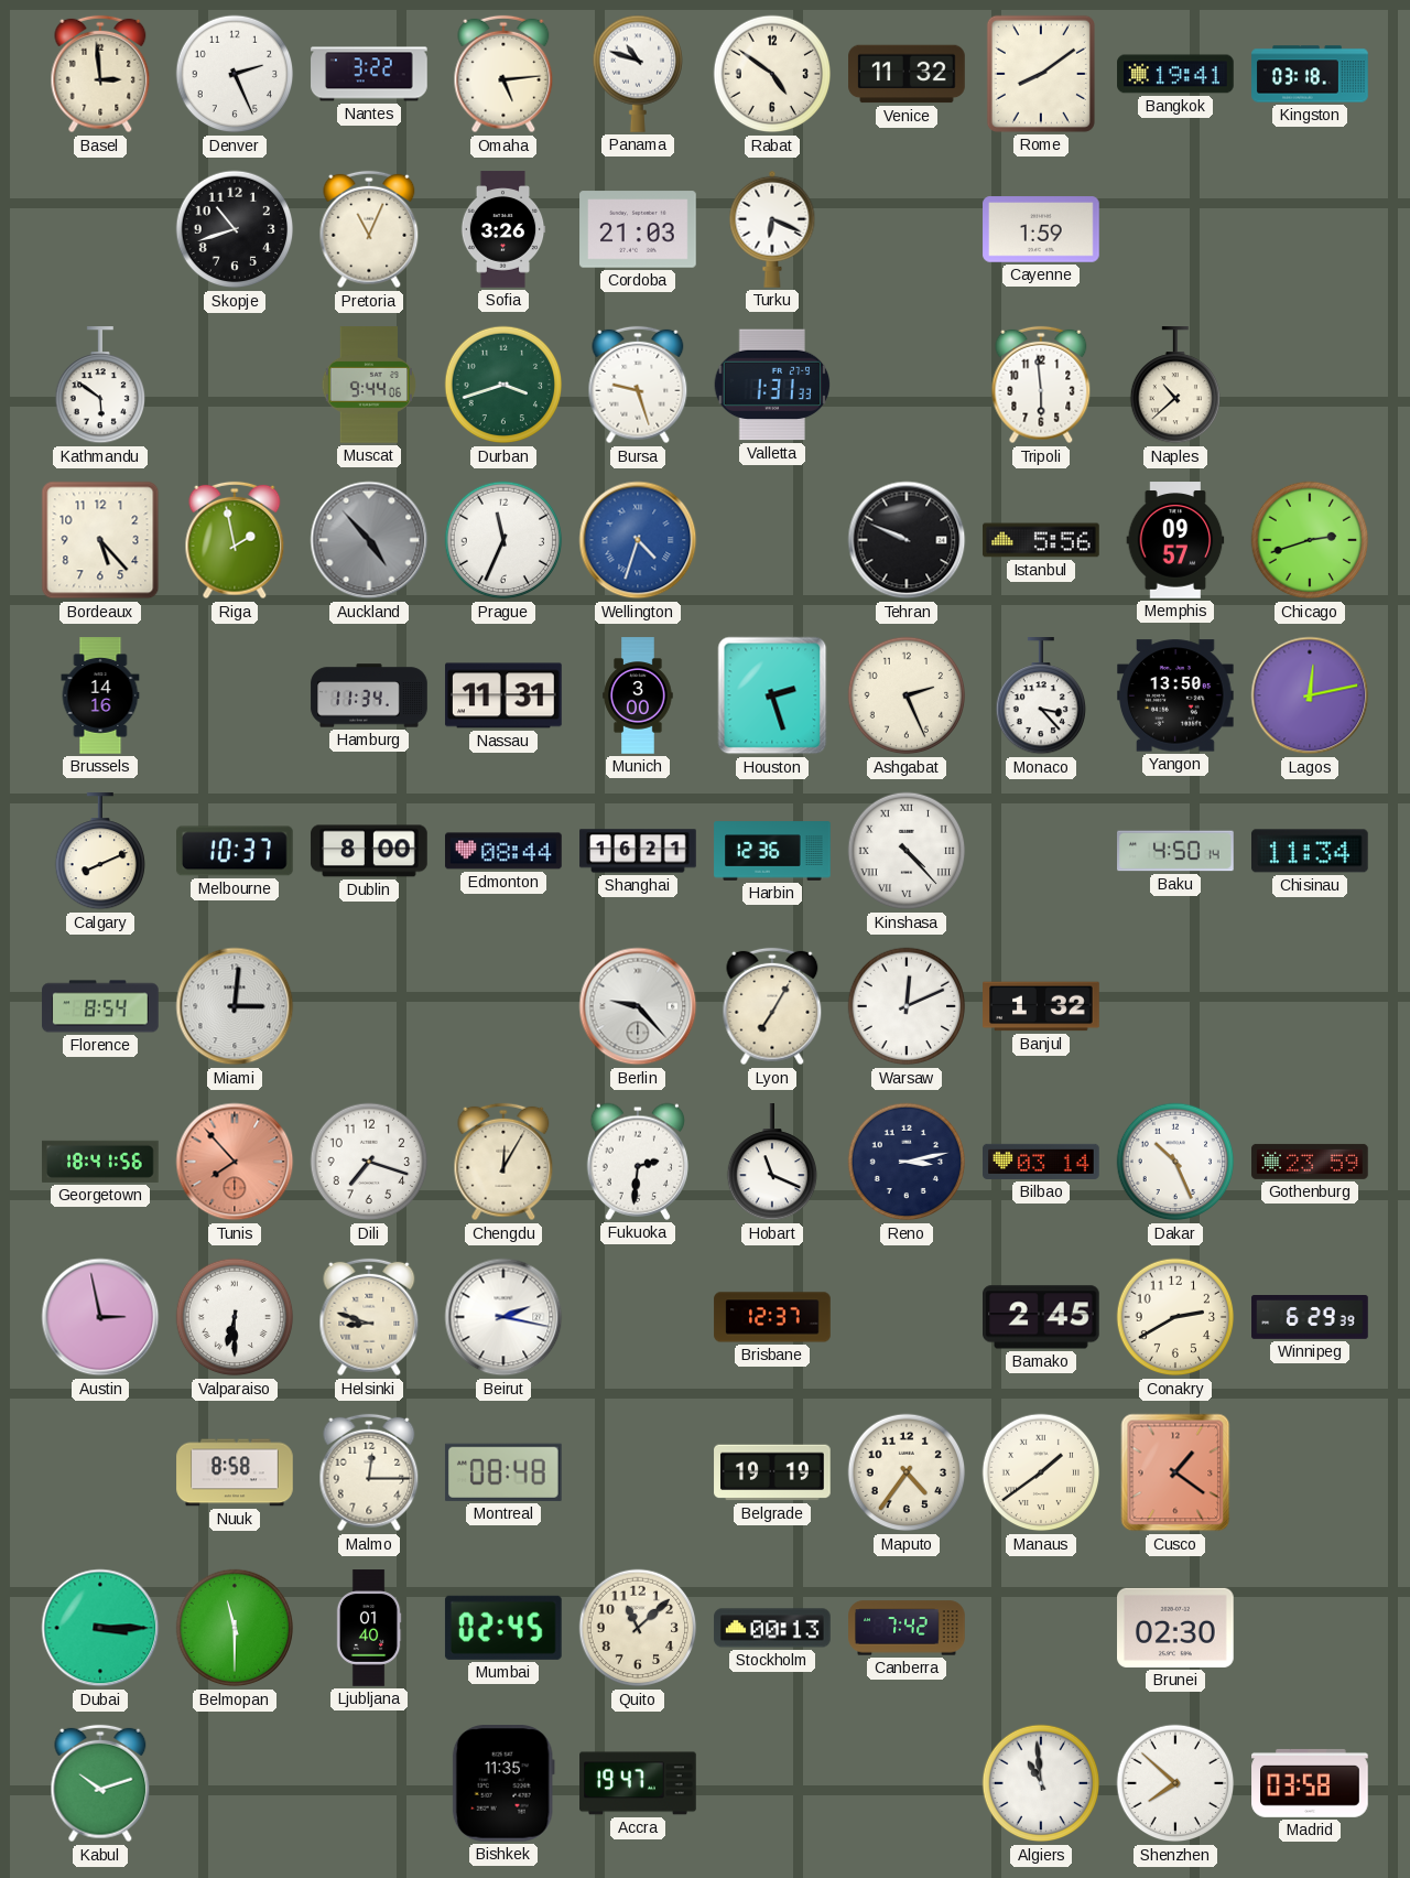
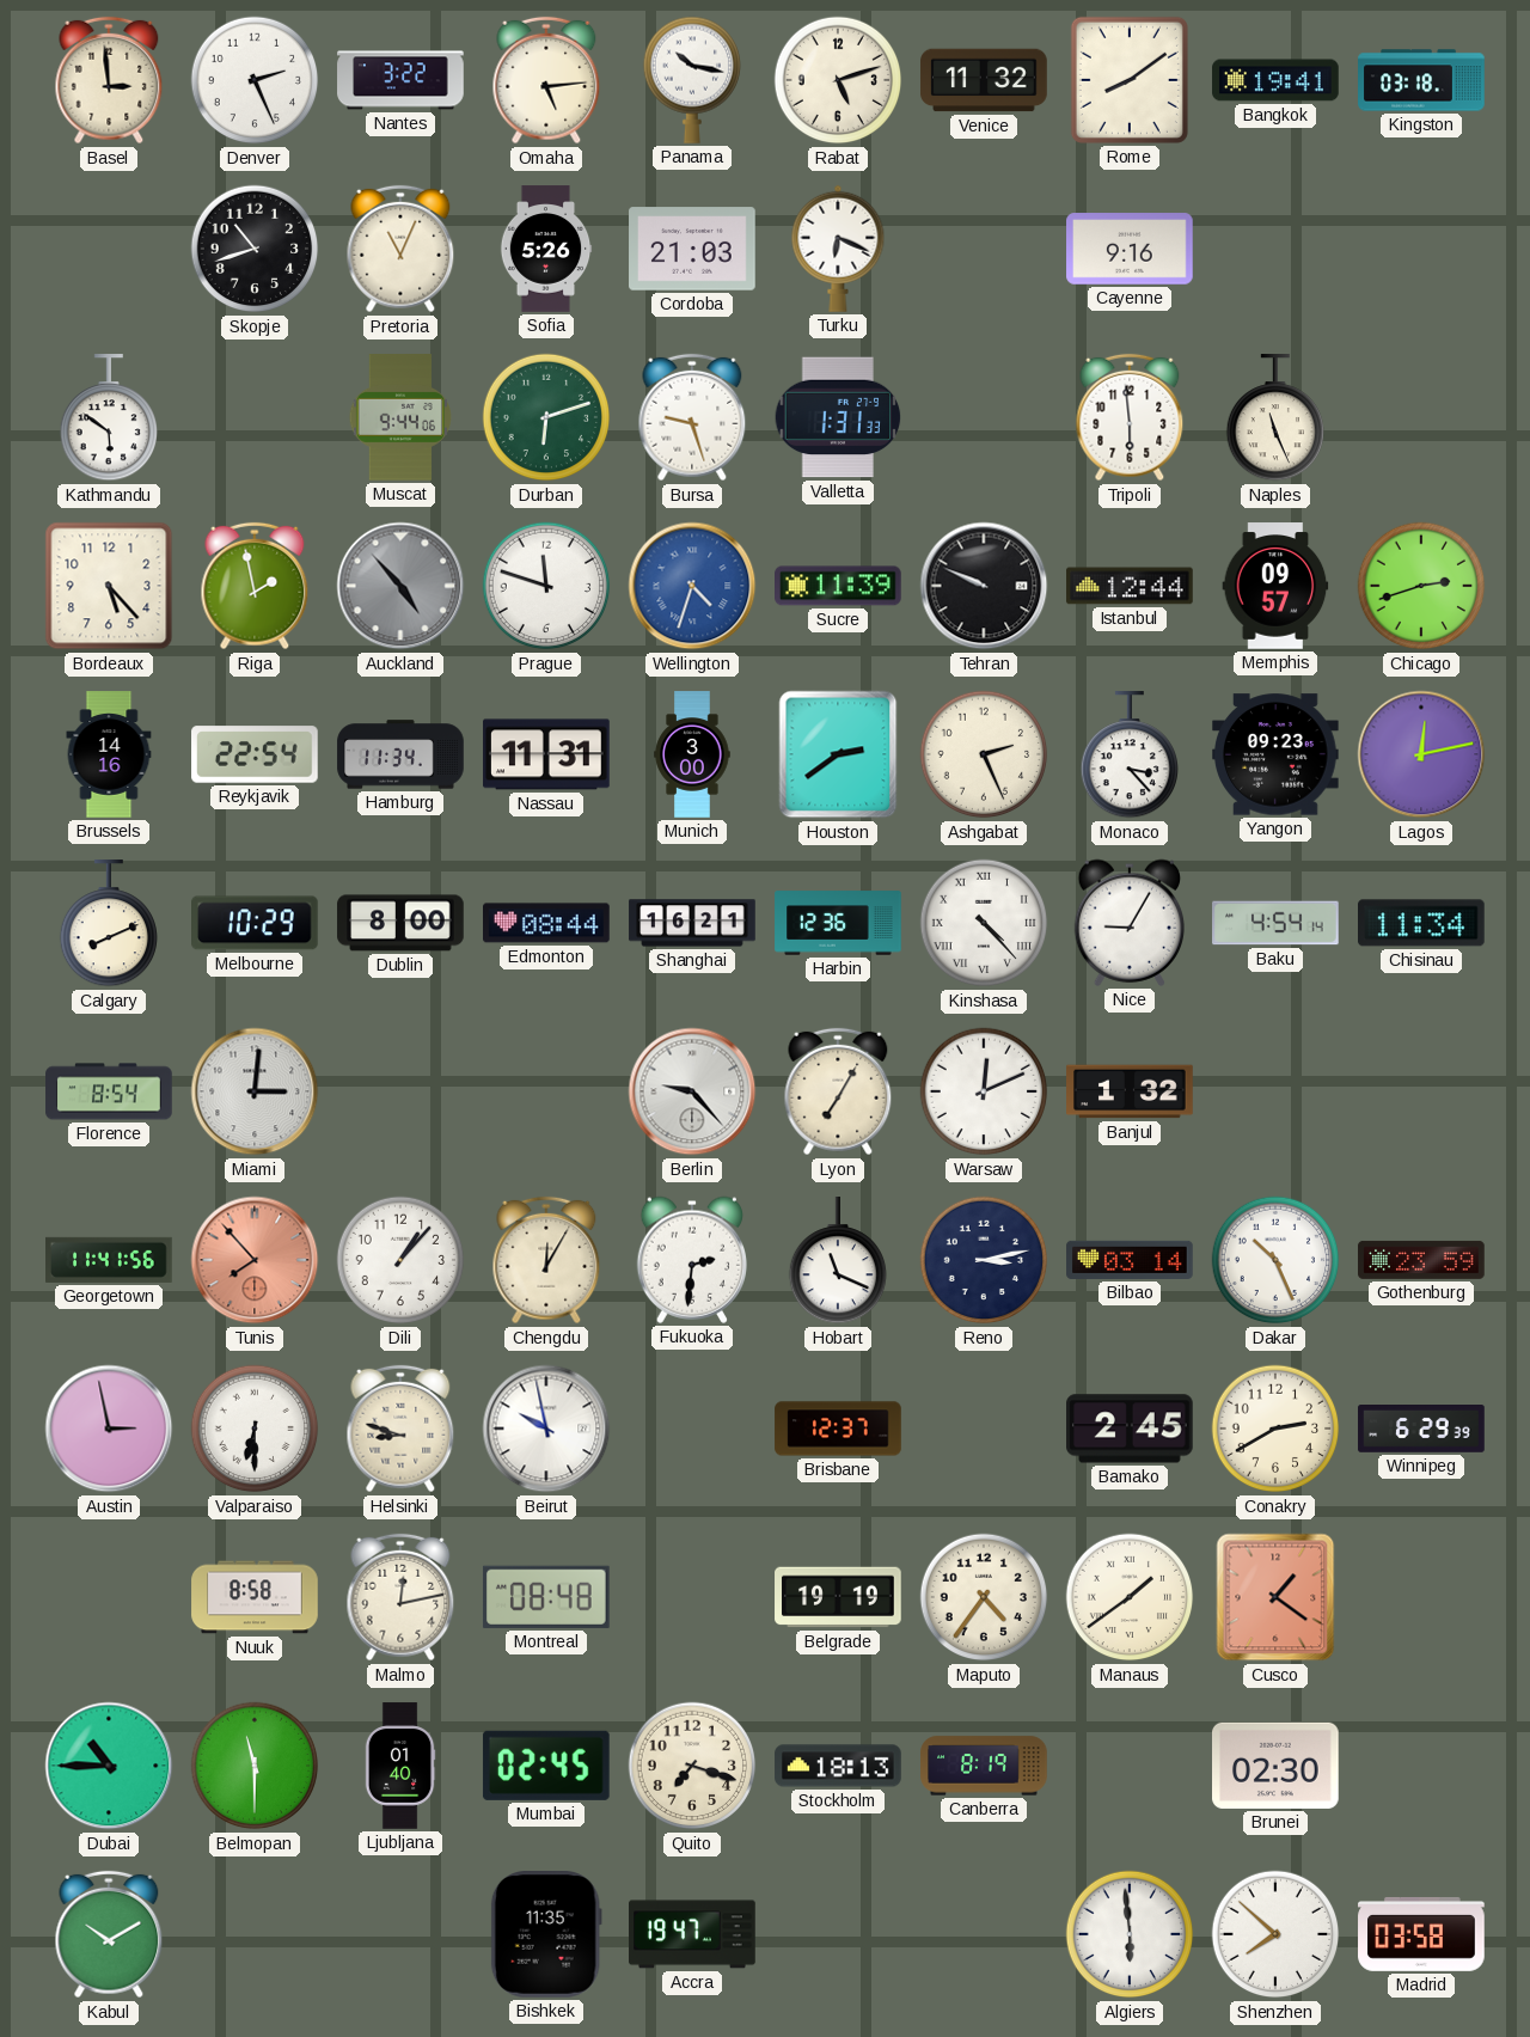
Panama: 10:48 -> 10:17
Rabat: 4:51 -> 5:12
Sofia: 3:26 -> 5:26
Cayenne: 1:59 -> 9:16
Durban: 3:42 -> 6:12
Naples: 10:38 -> 11:26
Prague: 11:34 -> 11:48
Sucre: none -> 11:39
Istanbul: 5:56 -> 12:44
Reykjavik: none -> 22:54
Houston: 2:27 -> 2:39
Yangon: 13:50 -> 09:23
Melbourne: 10:37 -> 10:29
Nice: none -> 9:05
Baku: 4:50 -> 4:54
Georgetown: 18:41 -> 11:41
Dili: 7:18 -> 1:07
Beirut: 2:17 -> 9:58
Malmo: 12:15 -> 12:13
Dubai: 3:15 -> 10:45
Quito: 11:08 -> 7:18
Stockholm: 00:13 -> 18:13
Canberra: 7:42 -> 8:19
Kabul: 10:12 -> 10:10
Algiers: 10:59 -> 5:59
